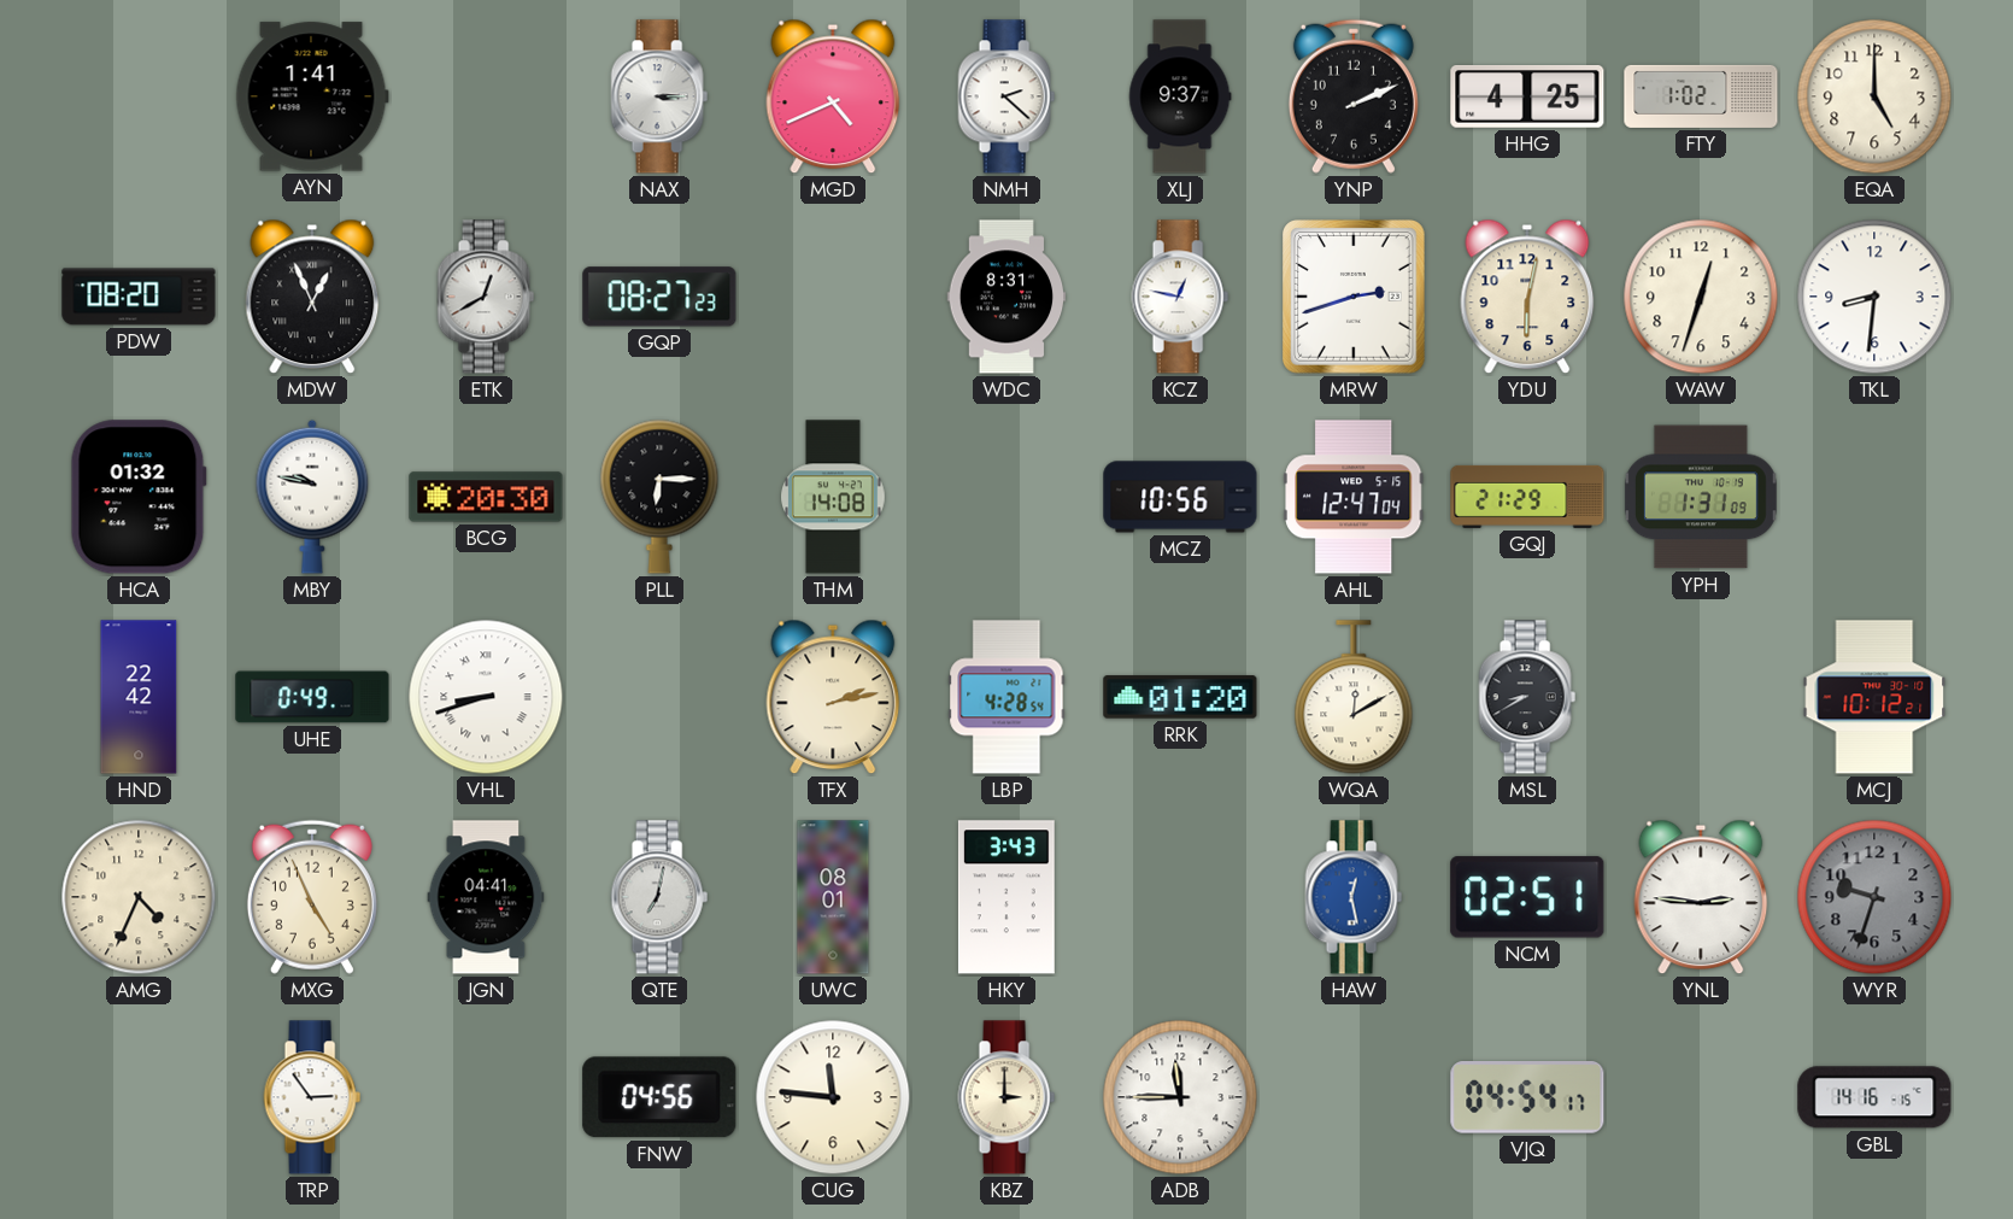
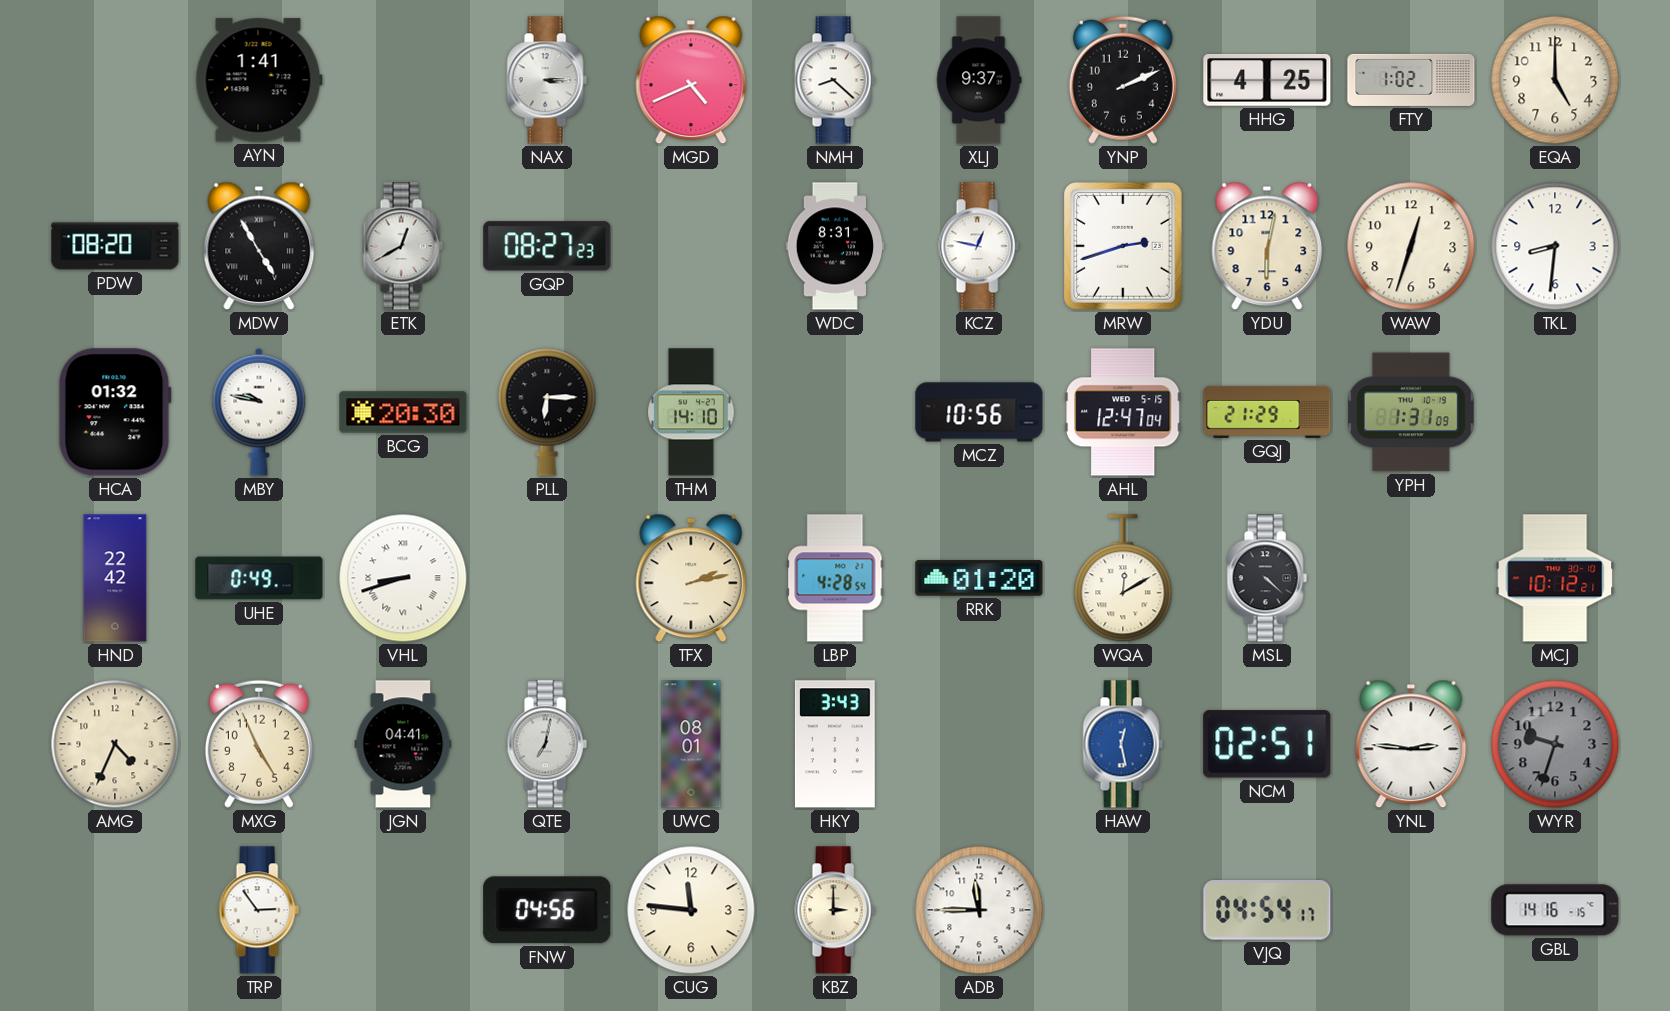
NMH: 2:22 -> 8:22
MDW: 12:56 -> 4:55
THM: 14:08 -> 14:10
MSL: 8:40 -> 4:22
